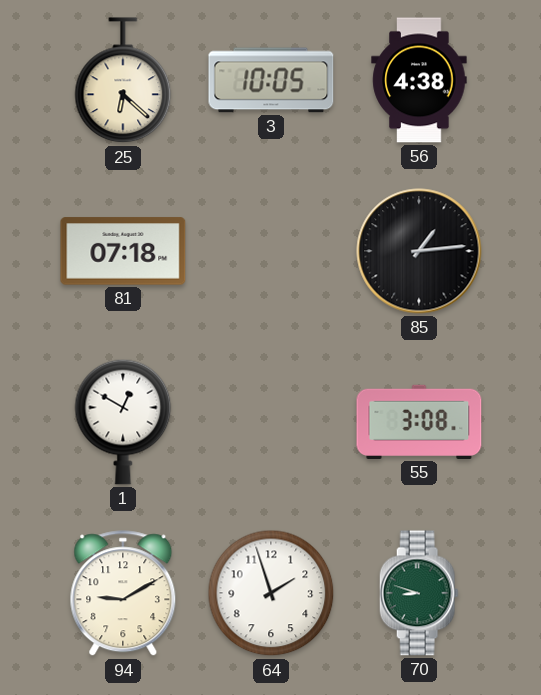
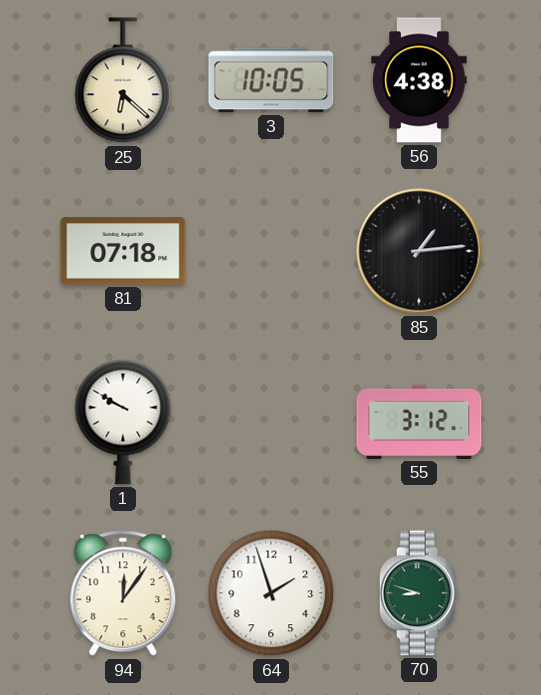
1: 12:50 -> 9:50
55: 3:08 -> 3:12
94: 9:10 -> 12:06
